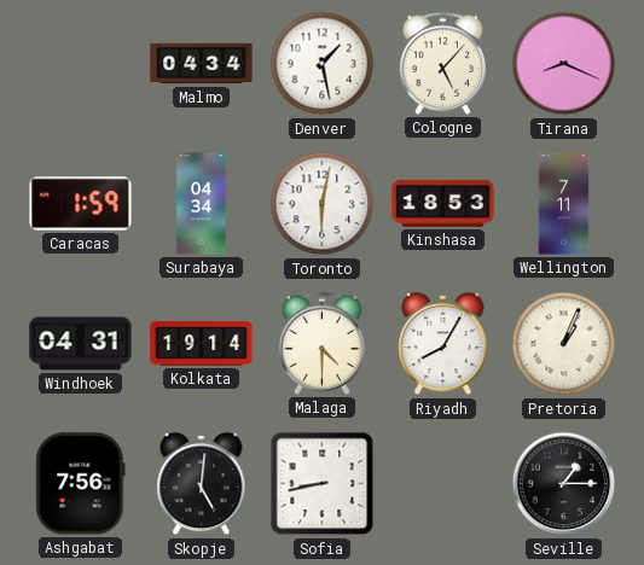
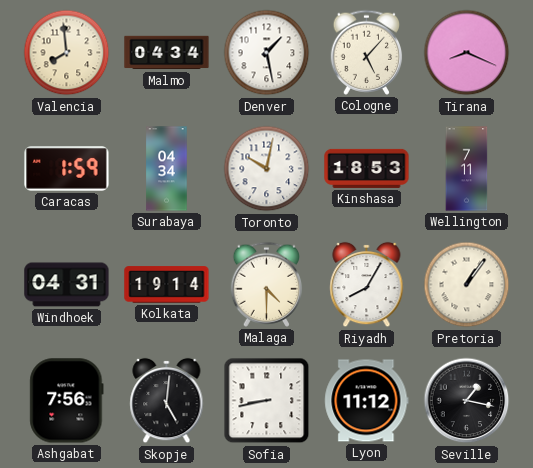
Valencia: none -> 7:59
Toronto: 6:02 -> 10:02
Pretoria: 1:04 -> 1:06
Lyon: none -> 11:12
Seville: 1:15 -> 1:17
